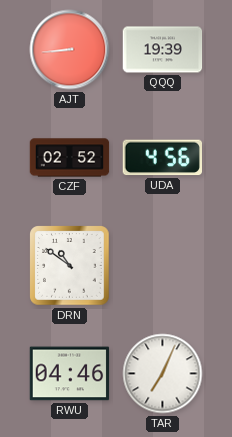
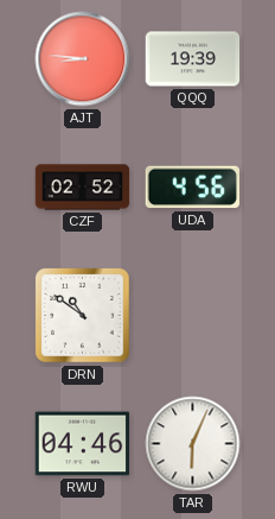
AJT: 8:44 -> 8:46
TAR: 7:04 -> 6:04
